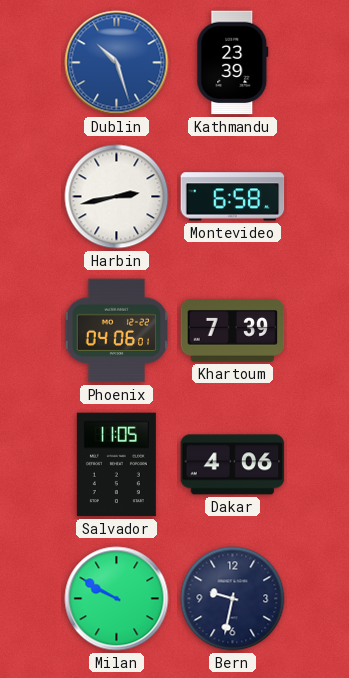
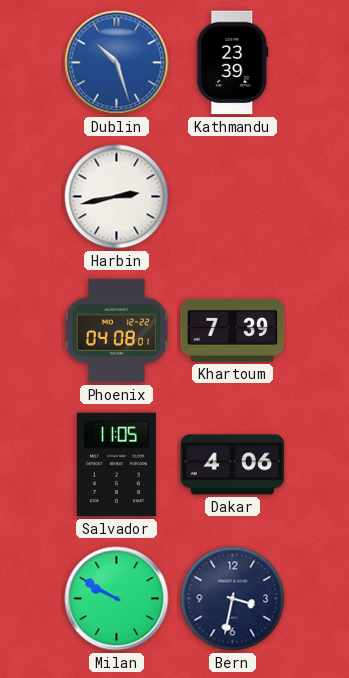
Montevideo: 6:58 -> none
Phoenix: 04:06 -> 04:08
Bern: 9:32 -> 3:32
